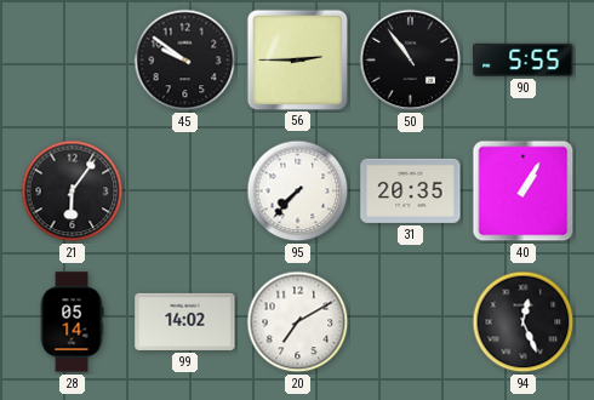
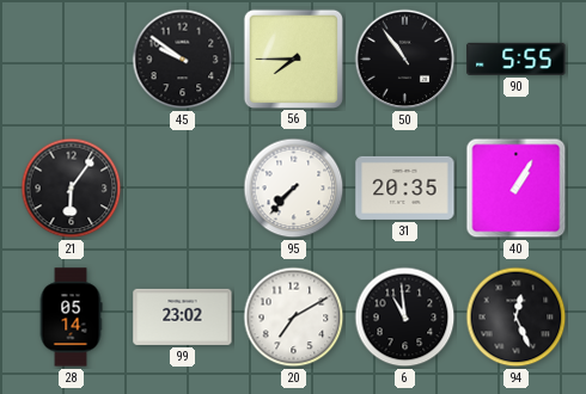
56: 2:45 -> 7:45
99: 14:02 -> 23:02
6: none -> 10:59
